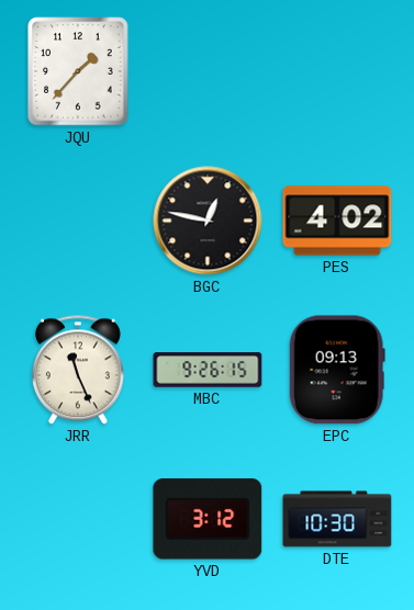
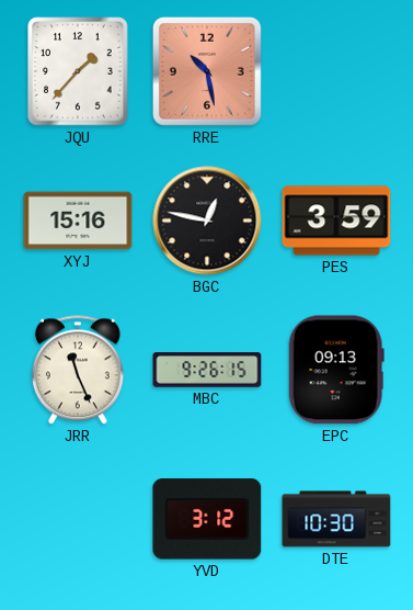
RRE: none -> 10:28
XYJ: none -> 15:16
PES: 4:02 -> 3:59
